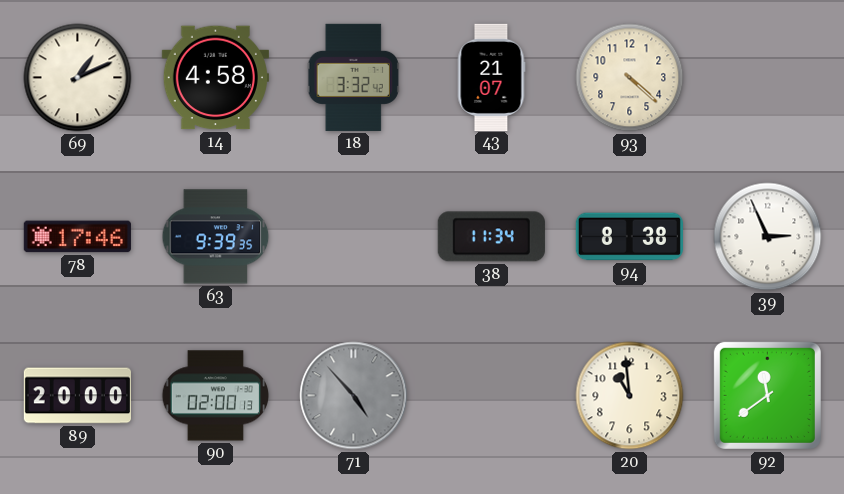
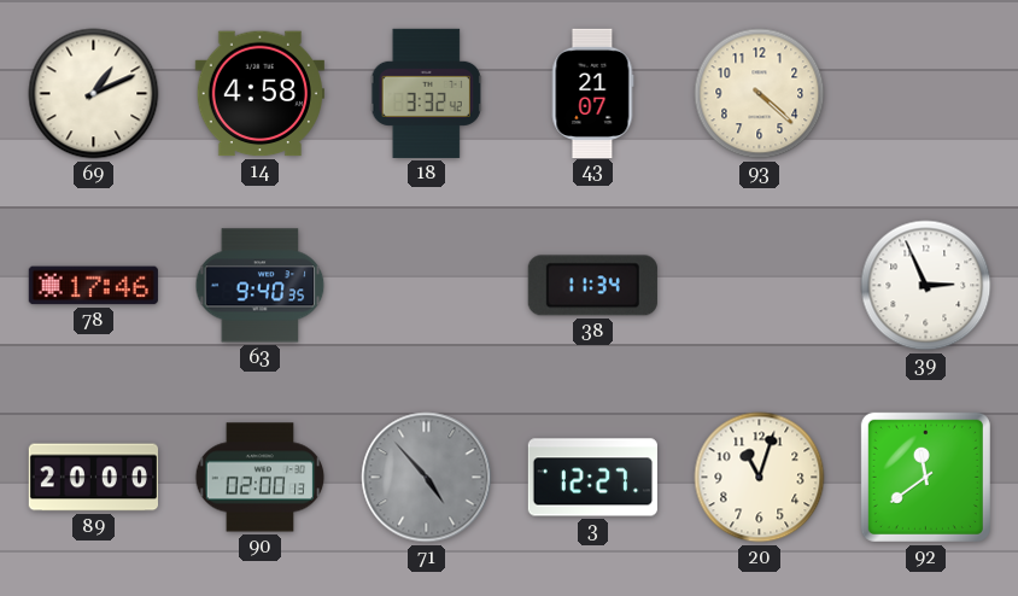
63: 9:39 -> 9:40
94: 8:38 -> none
3: none -> 12:27
20: 10:59 -> 11:03
